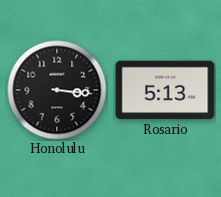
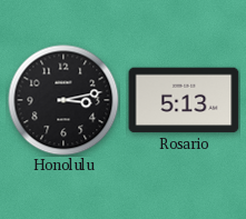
Honolulu: 3:16 -> 3:13
